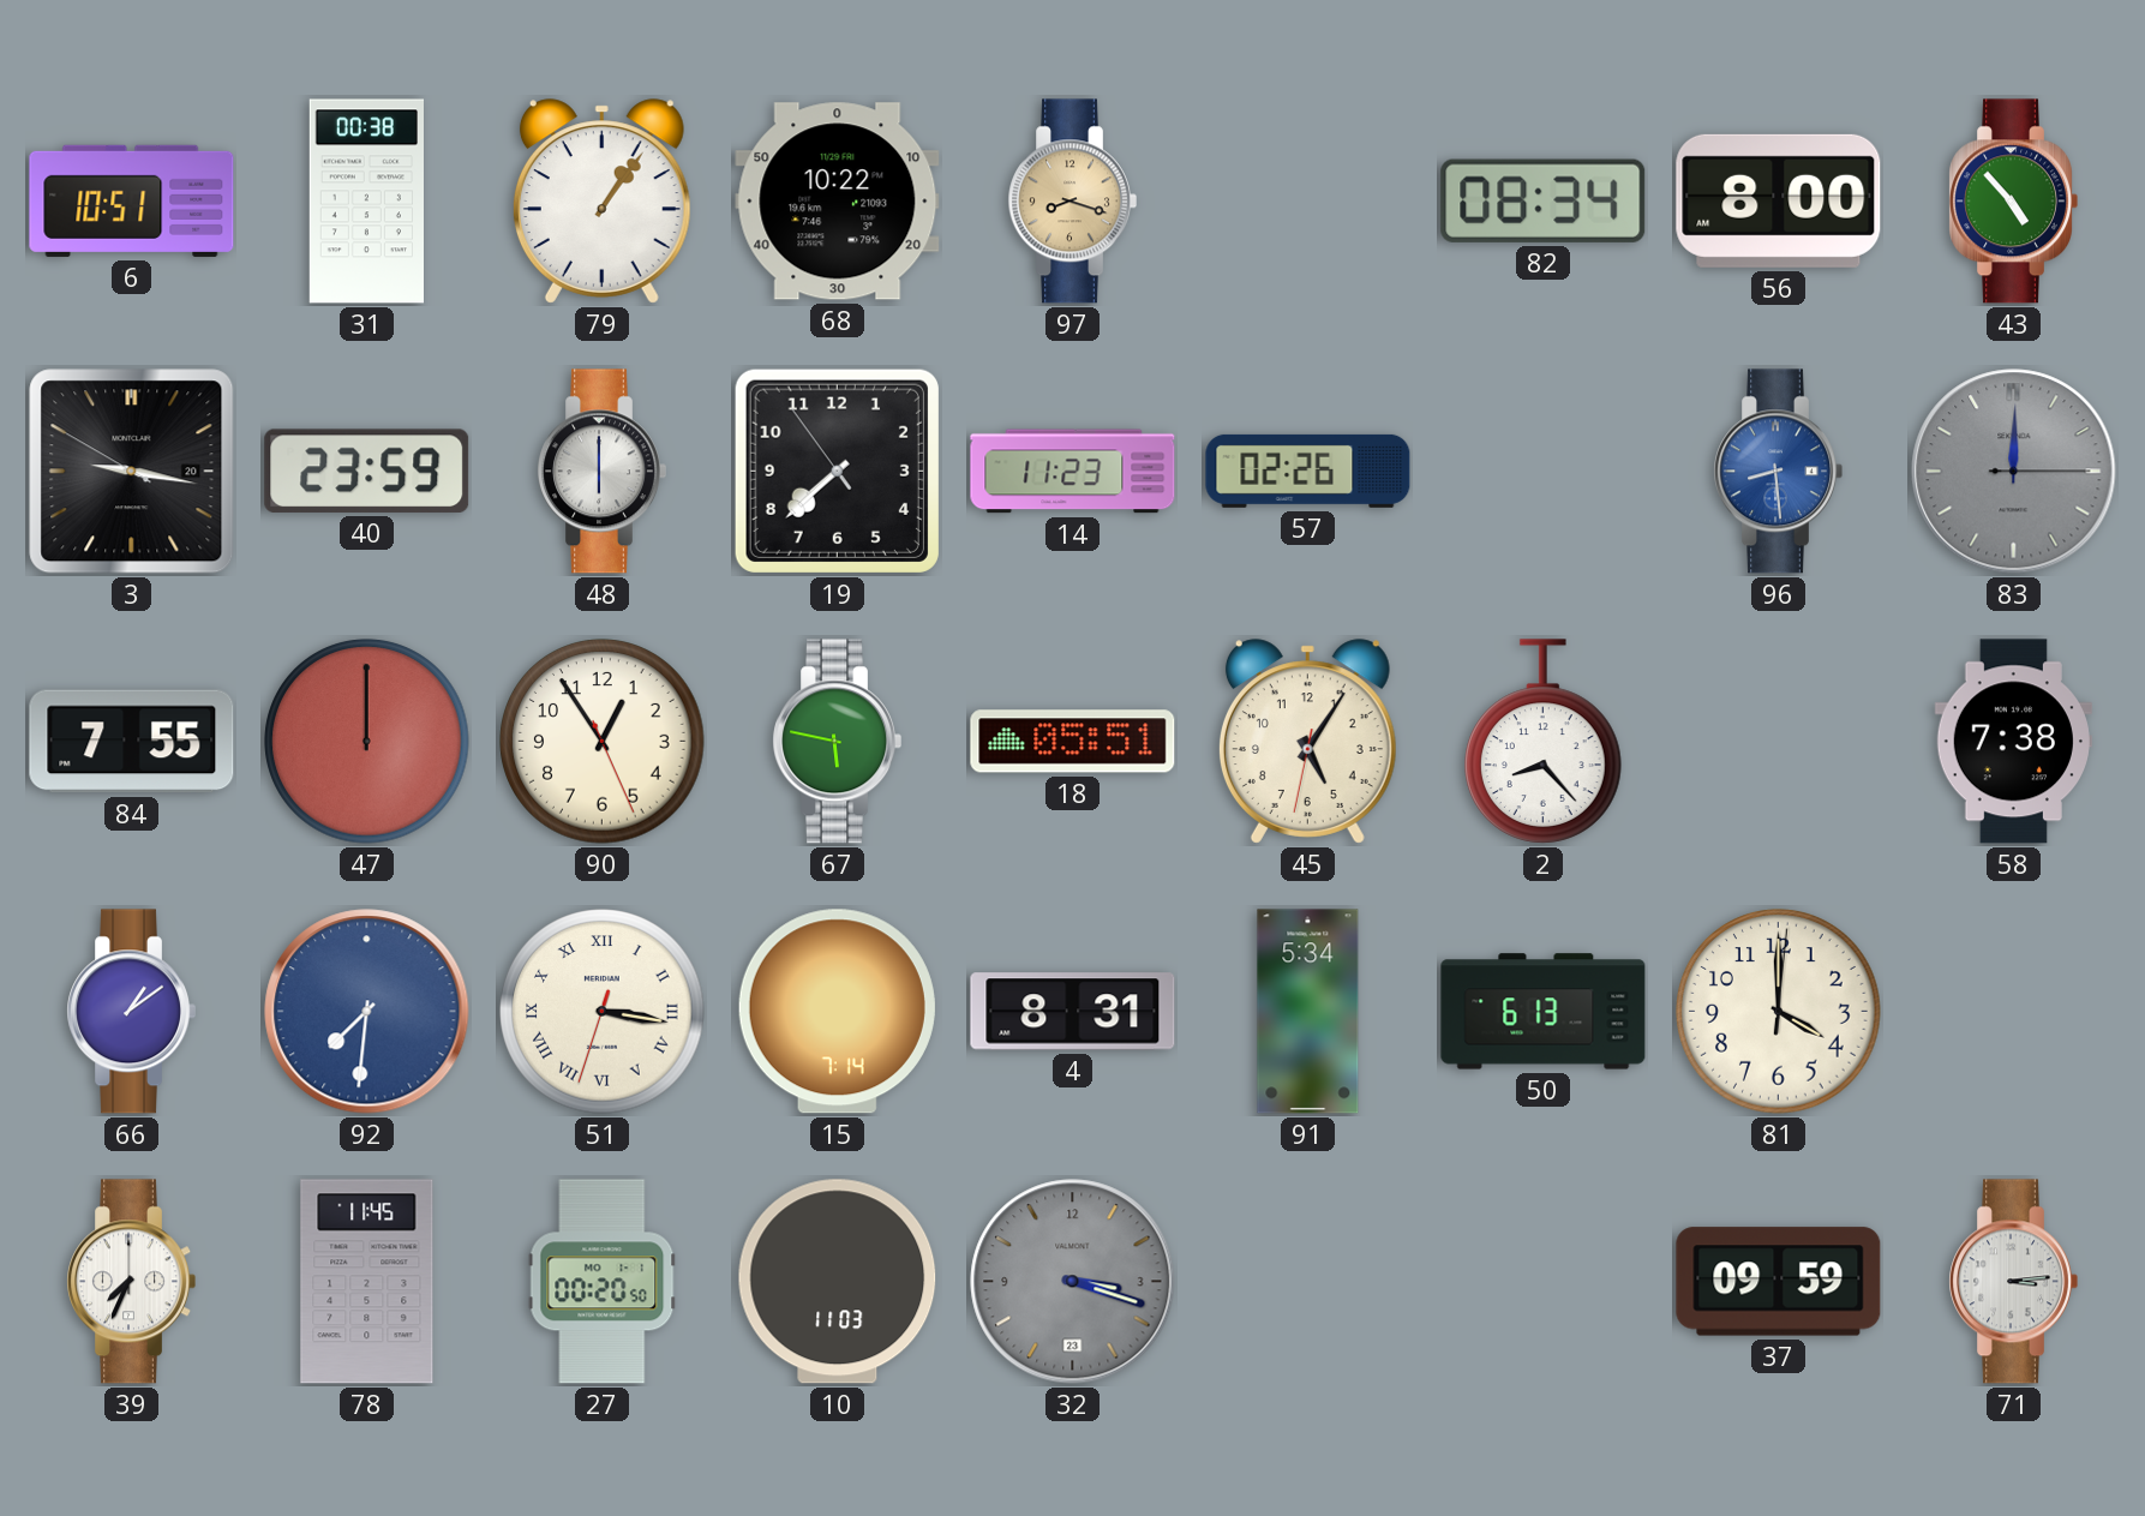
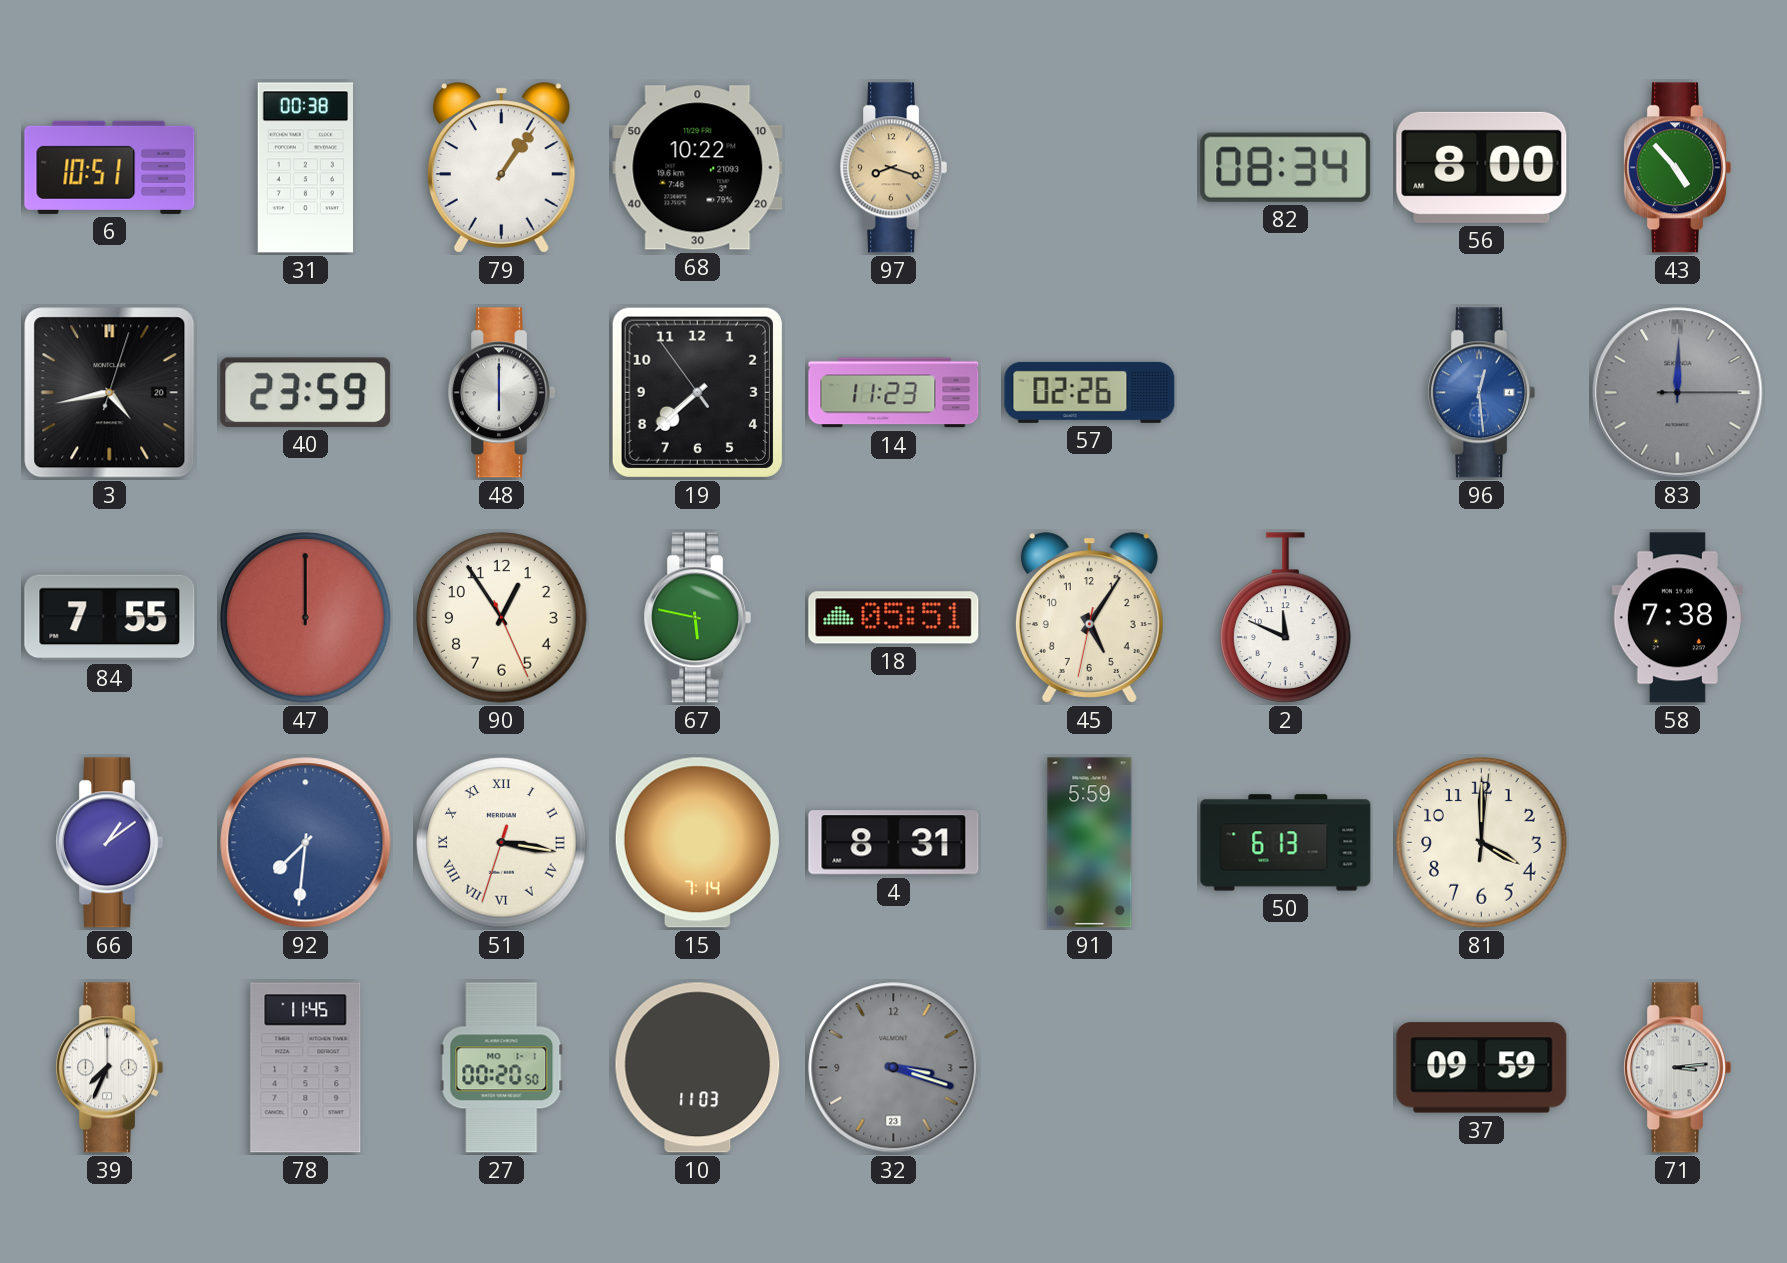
3: 9:16 -> 4:43
96: 8:29 -> 12:29
2: 8:23 -> 11:49
91: 5:34 -> 5:59
